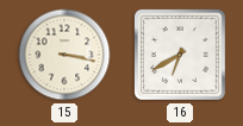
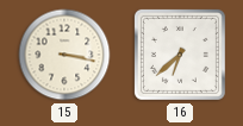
16: 6:40 -> 6:38
